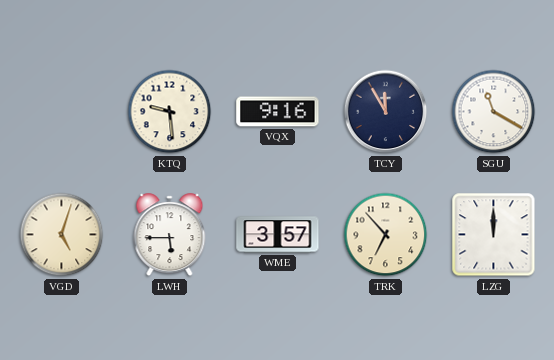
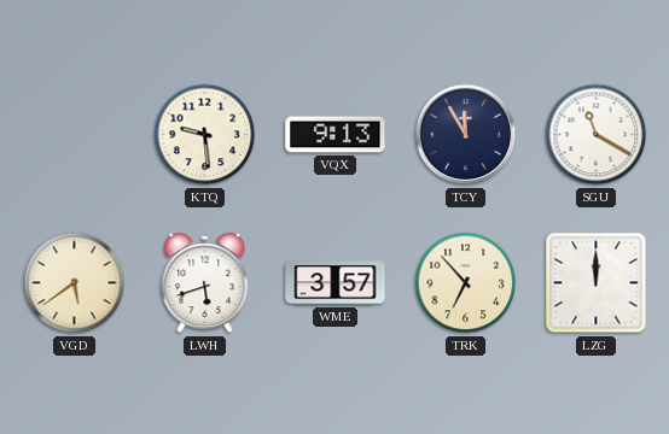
VQX: 9:16 -> 9:13
VGD: 5:03 -> 5:39
LWH: 5:45 -> 5:42
